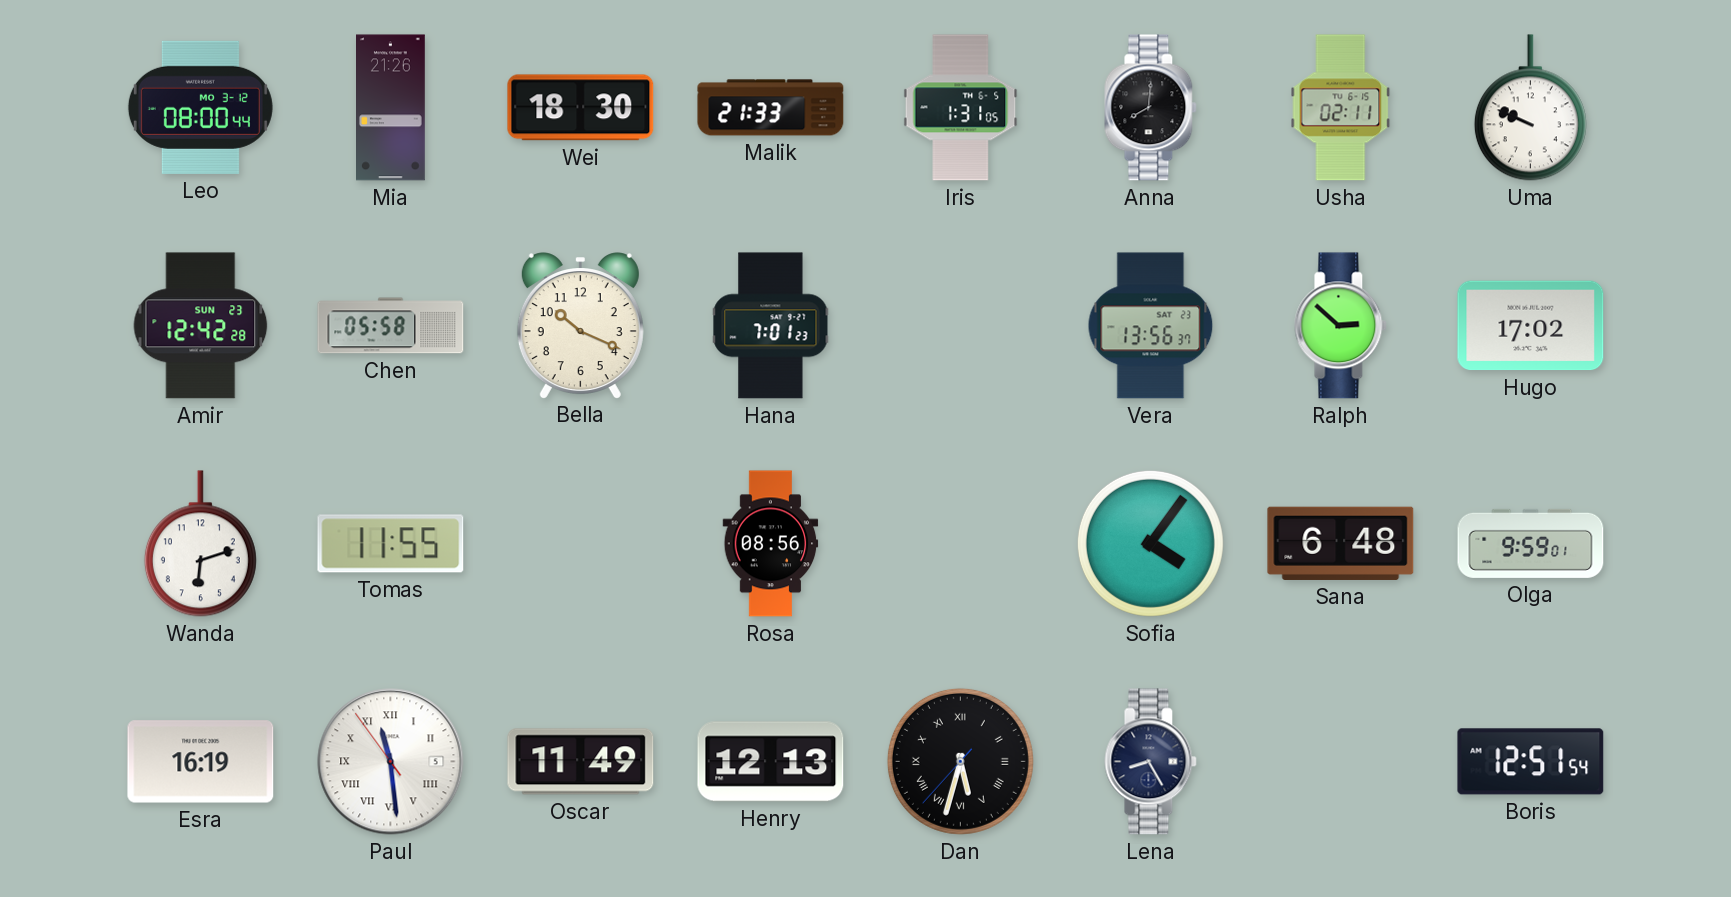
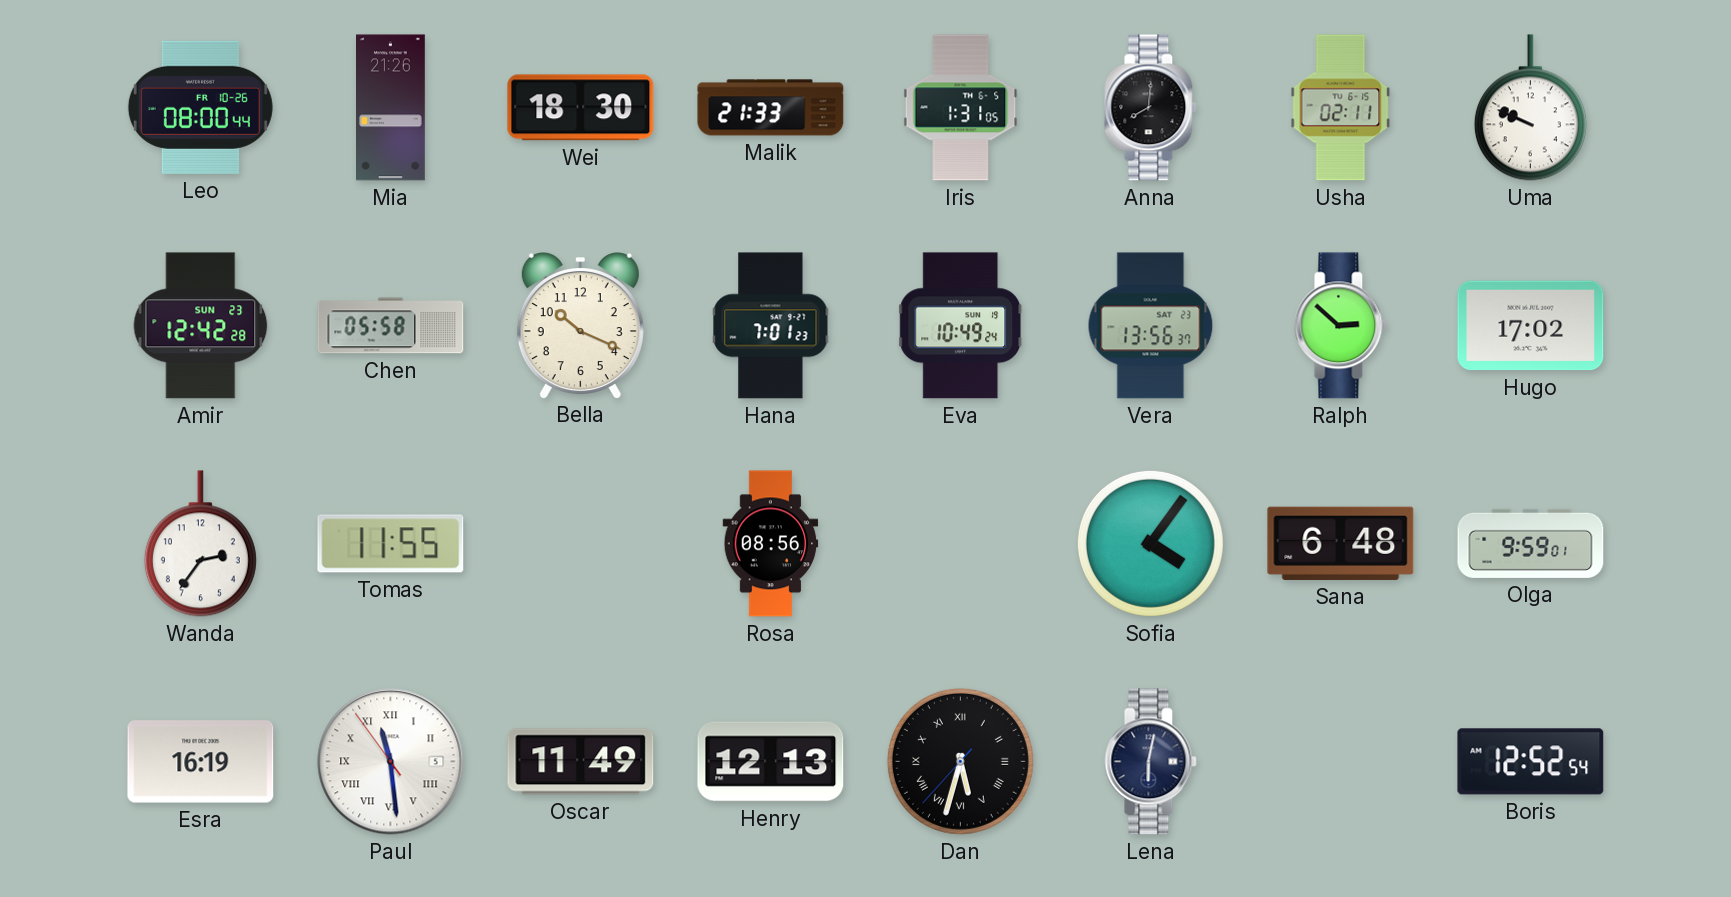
Leo date: MO 3-12 -> FR 10-26
Eva: none -> 10:49
Wanda: 6:12 -> 2:36
Lena: 8:25 -> 6:02
Boris: 12:51 -> 12:52
